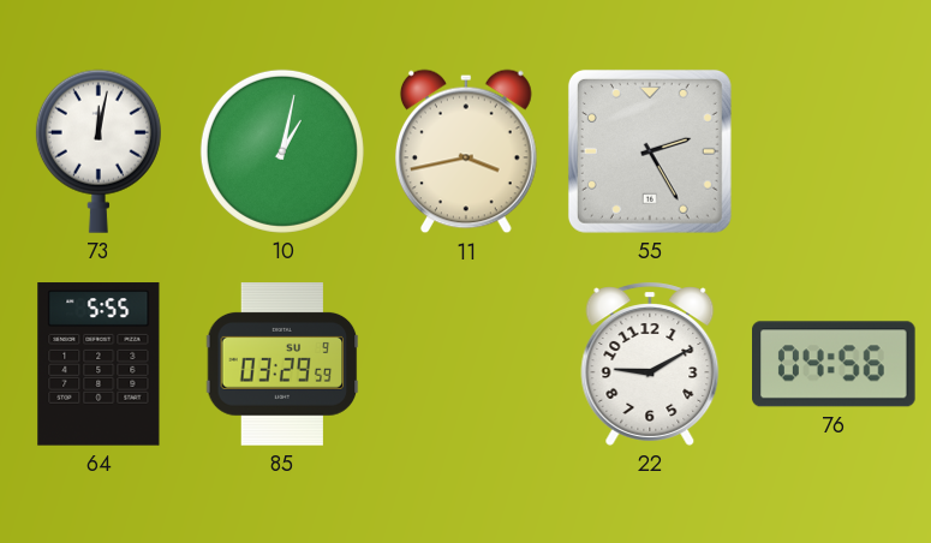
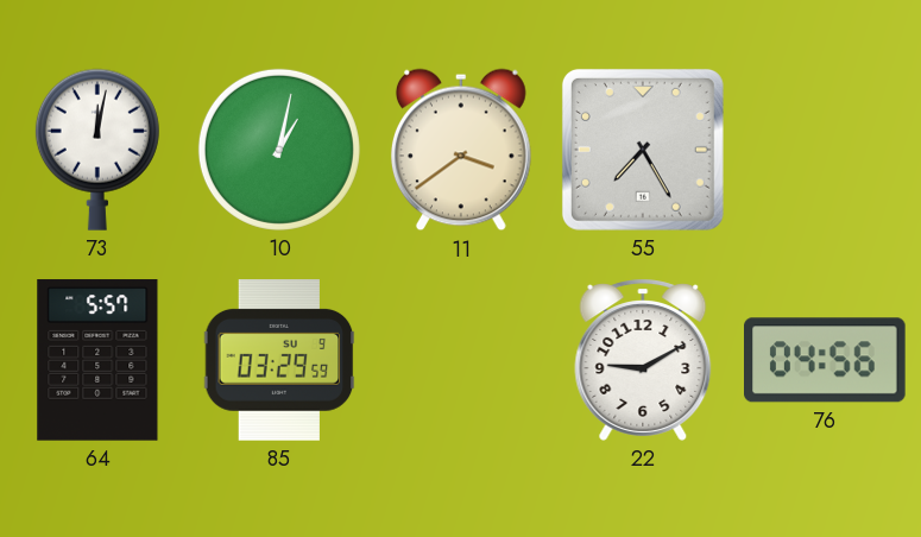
11: 3:43 -> 3:39
55: 2:25 -> 7:25
64: 5:55 -> 5:57
